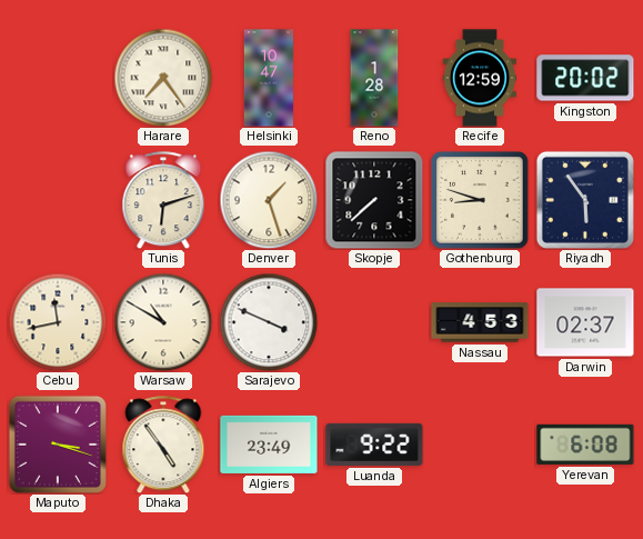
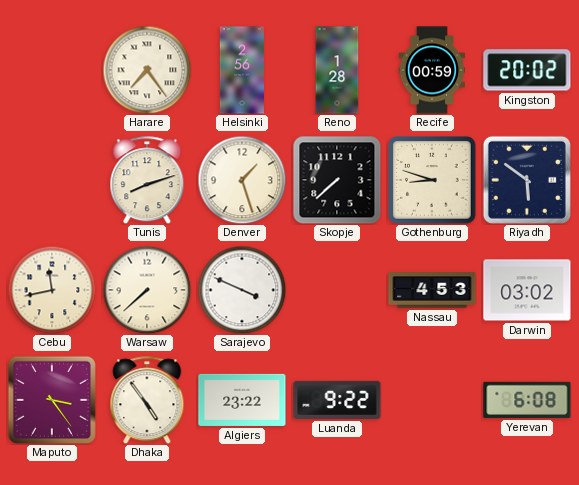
Helsinki: 10:47 -> 2:56
Recife: 12:59 -> 00:59
Tunis: 6:12 -> 8:12
Riyadh: 5:54 -> 5:51
Warsaw: 10:50 -> 7:38
Darwin: 02:37 -> 03:02
Maputo: 3:18 -> 3:24
Algiers: 23:49 -> 23:22
